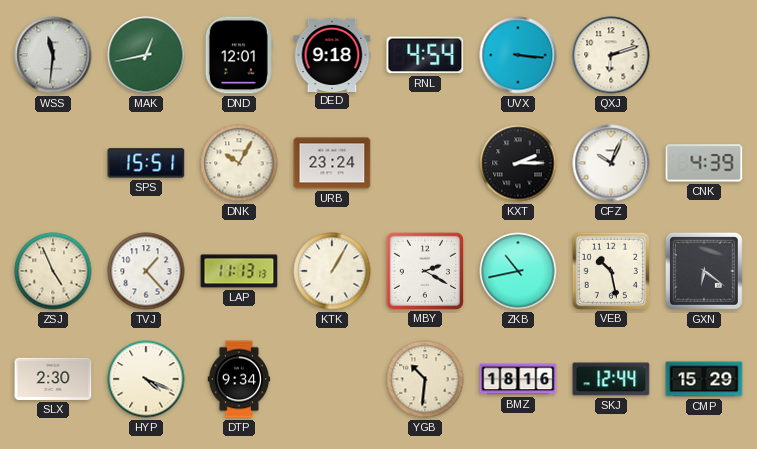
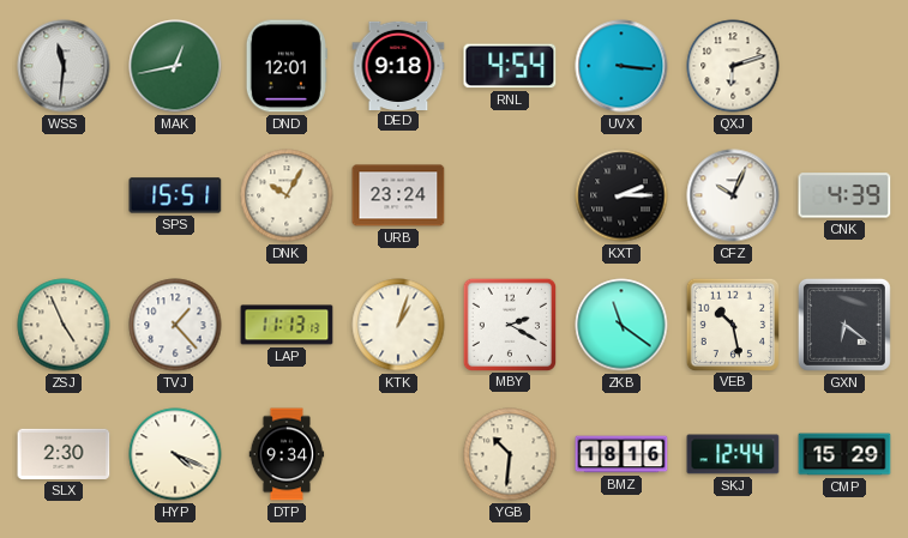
KTK: 1:05 -> 1:03
ZKB: 10:43 -> 11:21
